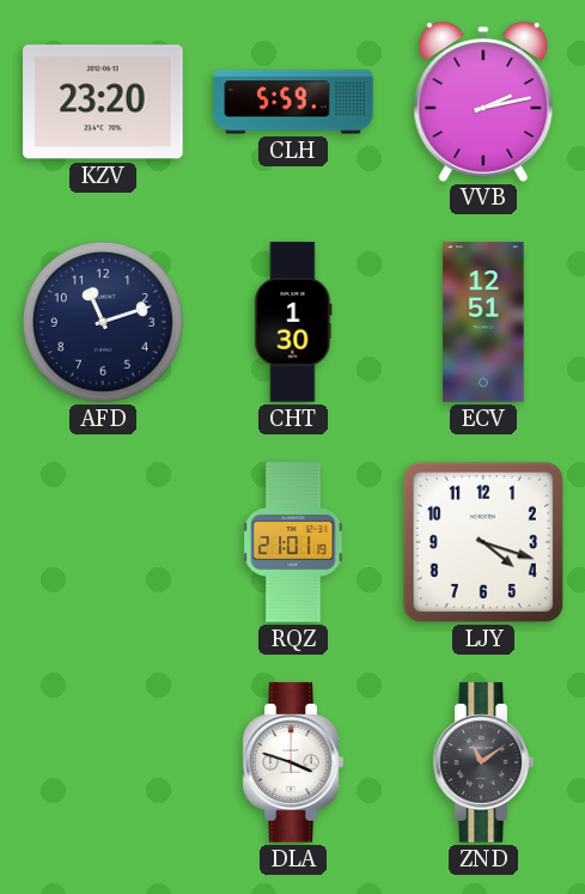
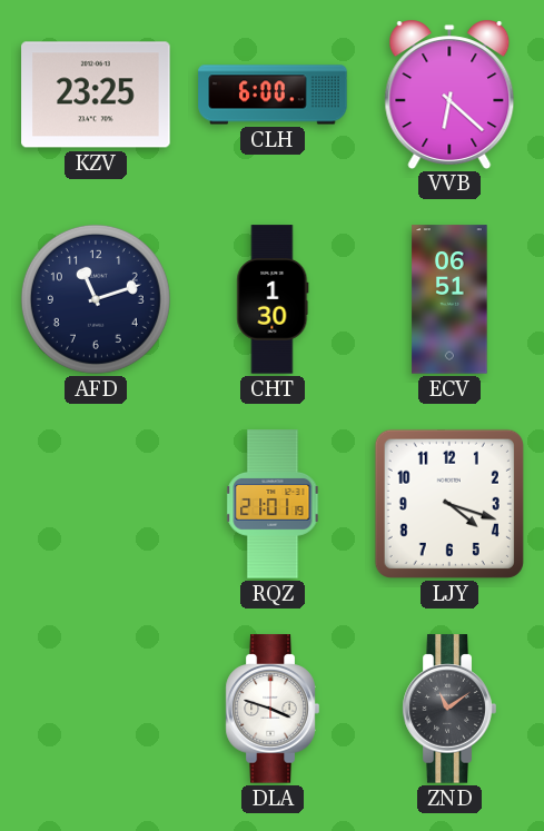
KZV: 23:20 -> 23:25
CLH: 5:59 -> 6:00
VVB: 2:13 -> 6:22
ECV: 12:51 -> 06:51
